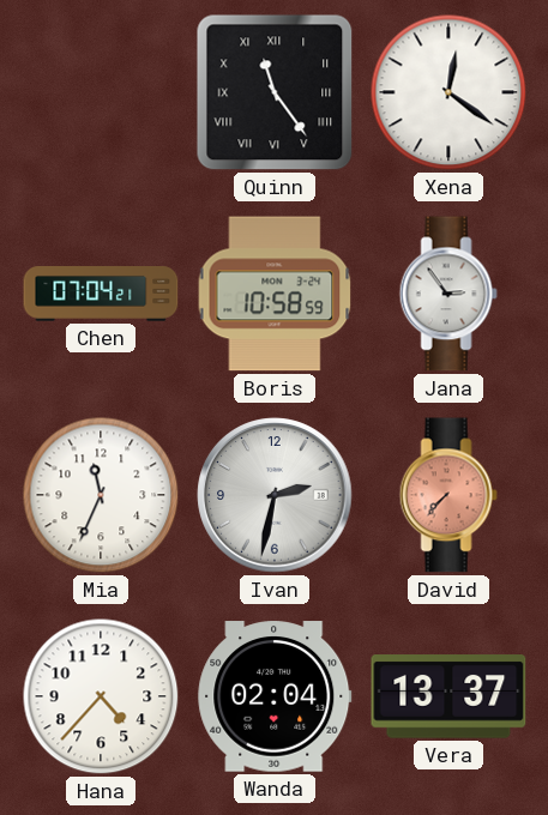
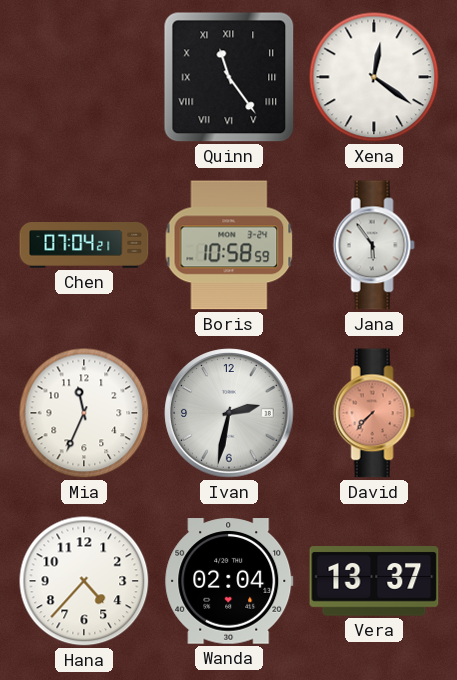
Jana: 2:54 -> 5:54
